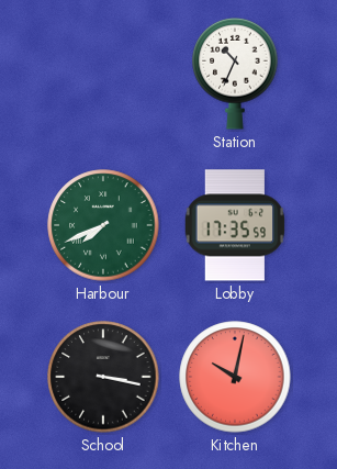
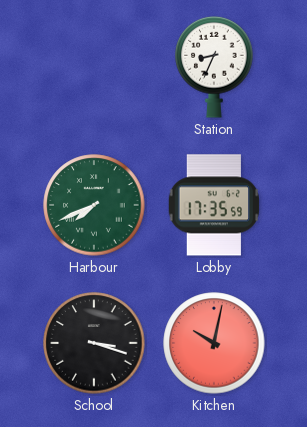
Station: 10:34 -> 8:34
School: 3:17 -> 3:18
